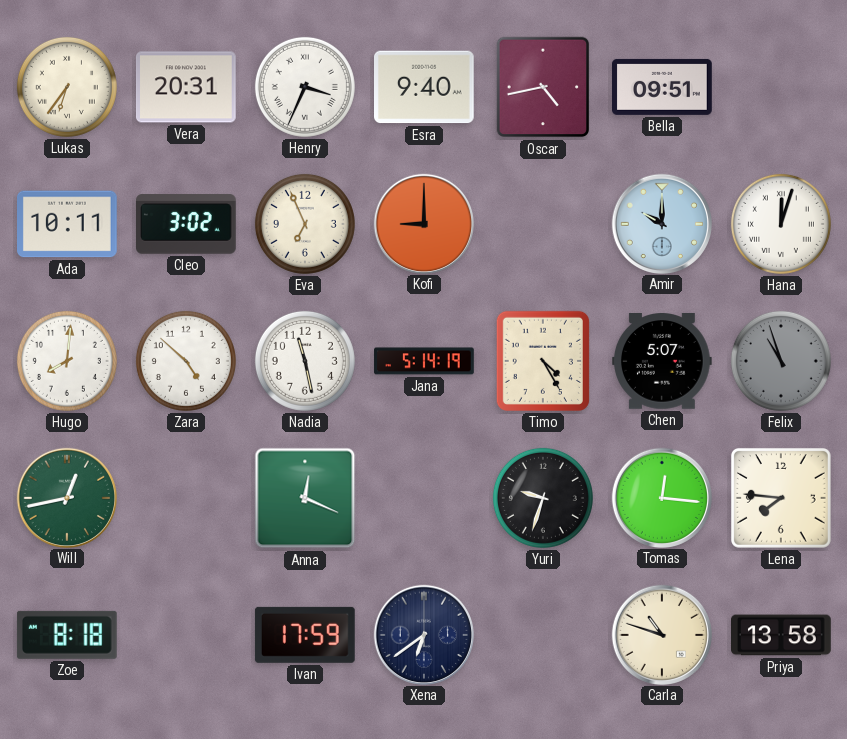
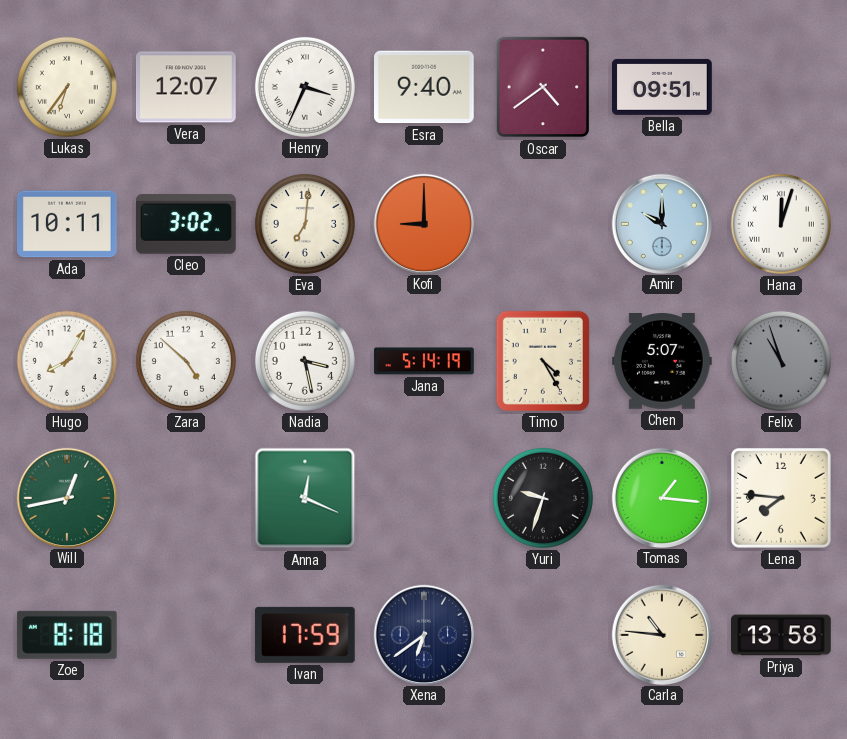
Vera: 20:31 -> 12:07
Oscar: 4:43 -> 4:39
Eva: 6:56 -> 7:01
Hugo: 8:01 -> 8:05
Nadia: 11:28 -> 3:28
Tomas: 12:16 -> 1:16
Carla: 10:48 -> 10:46
